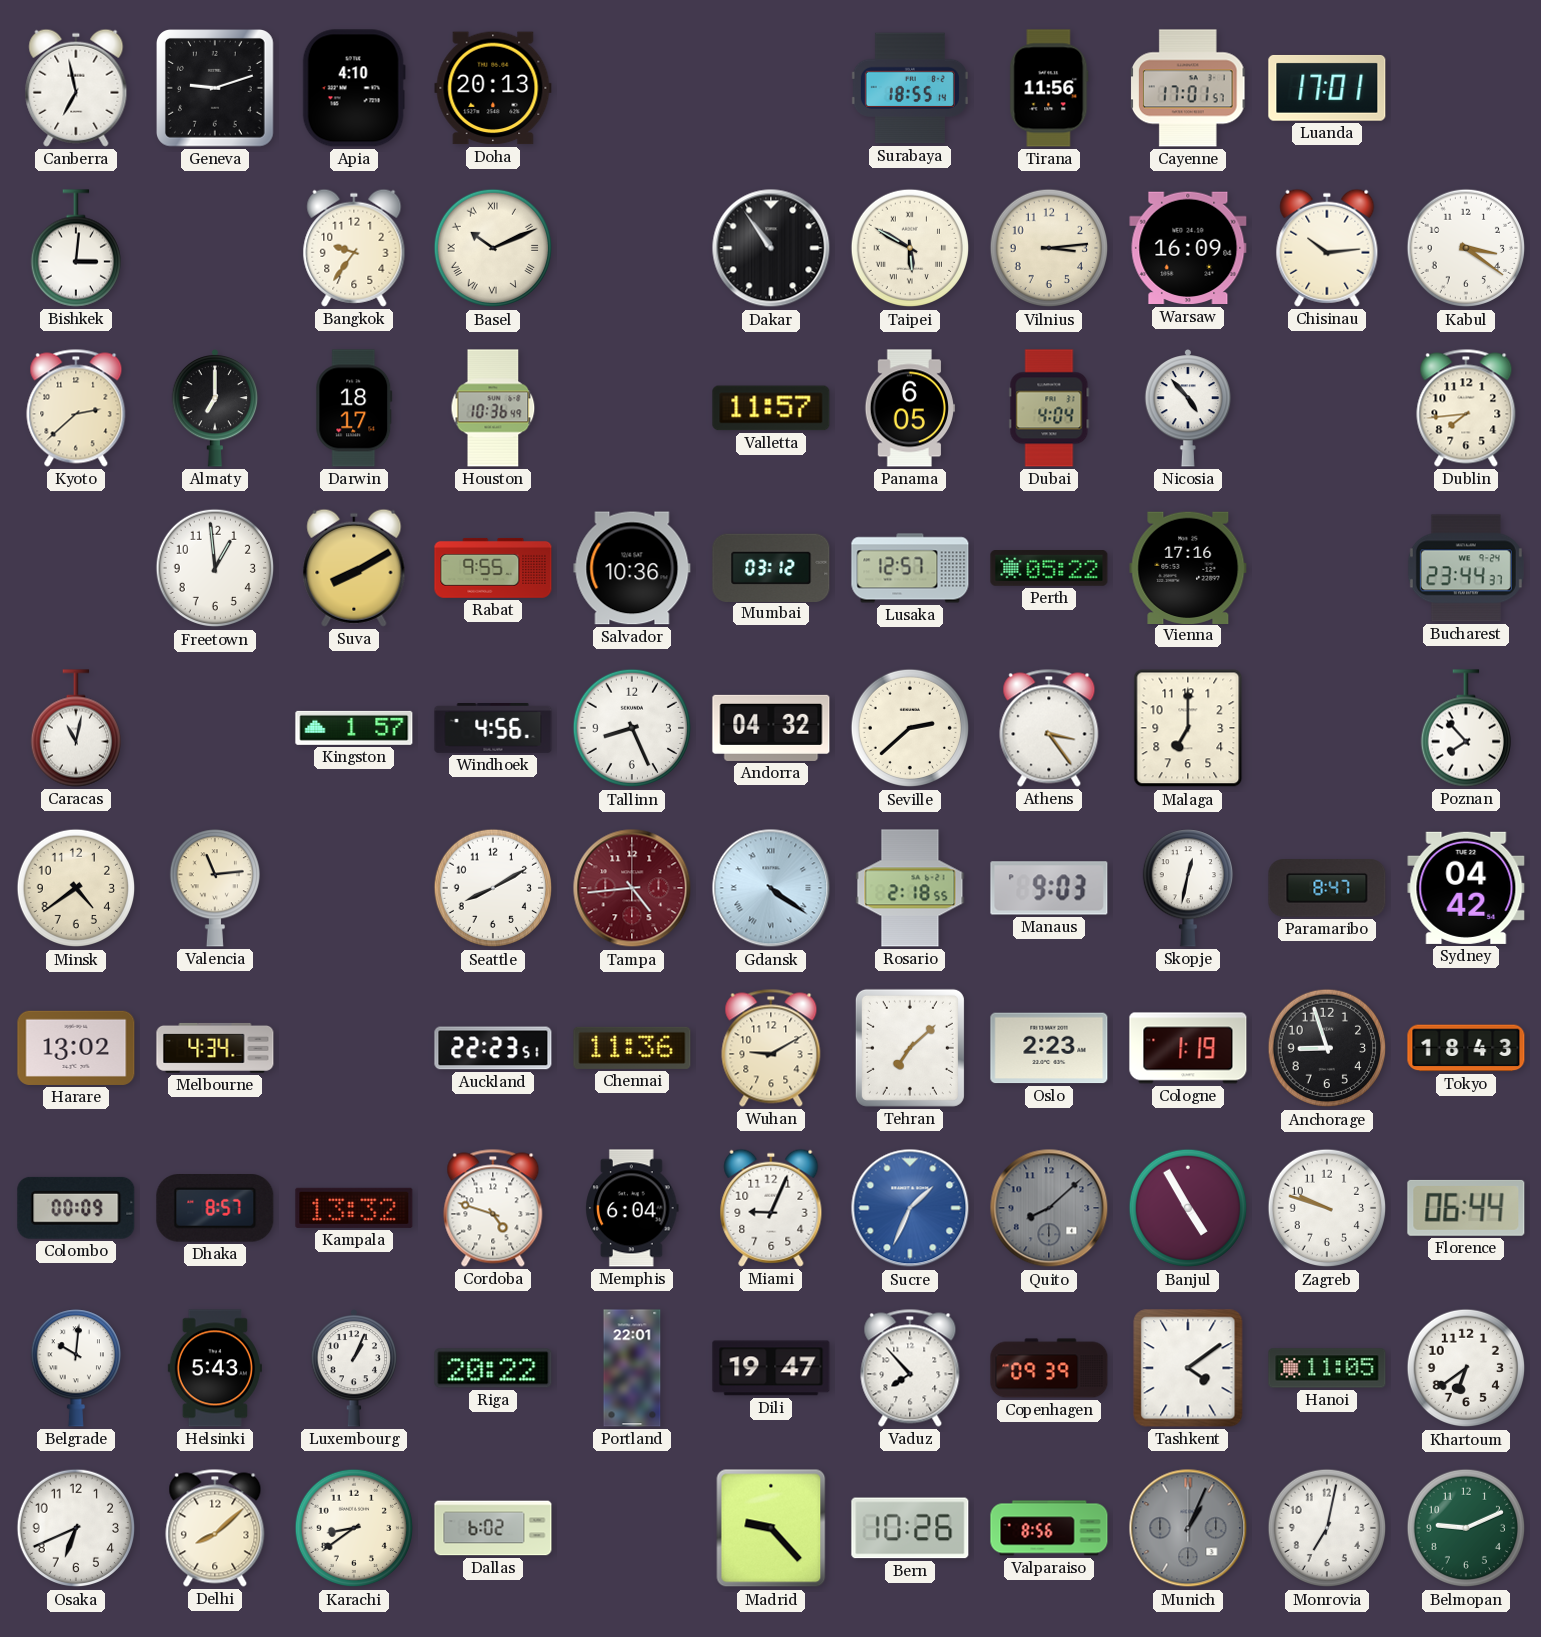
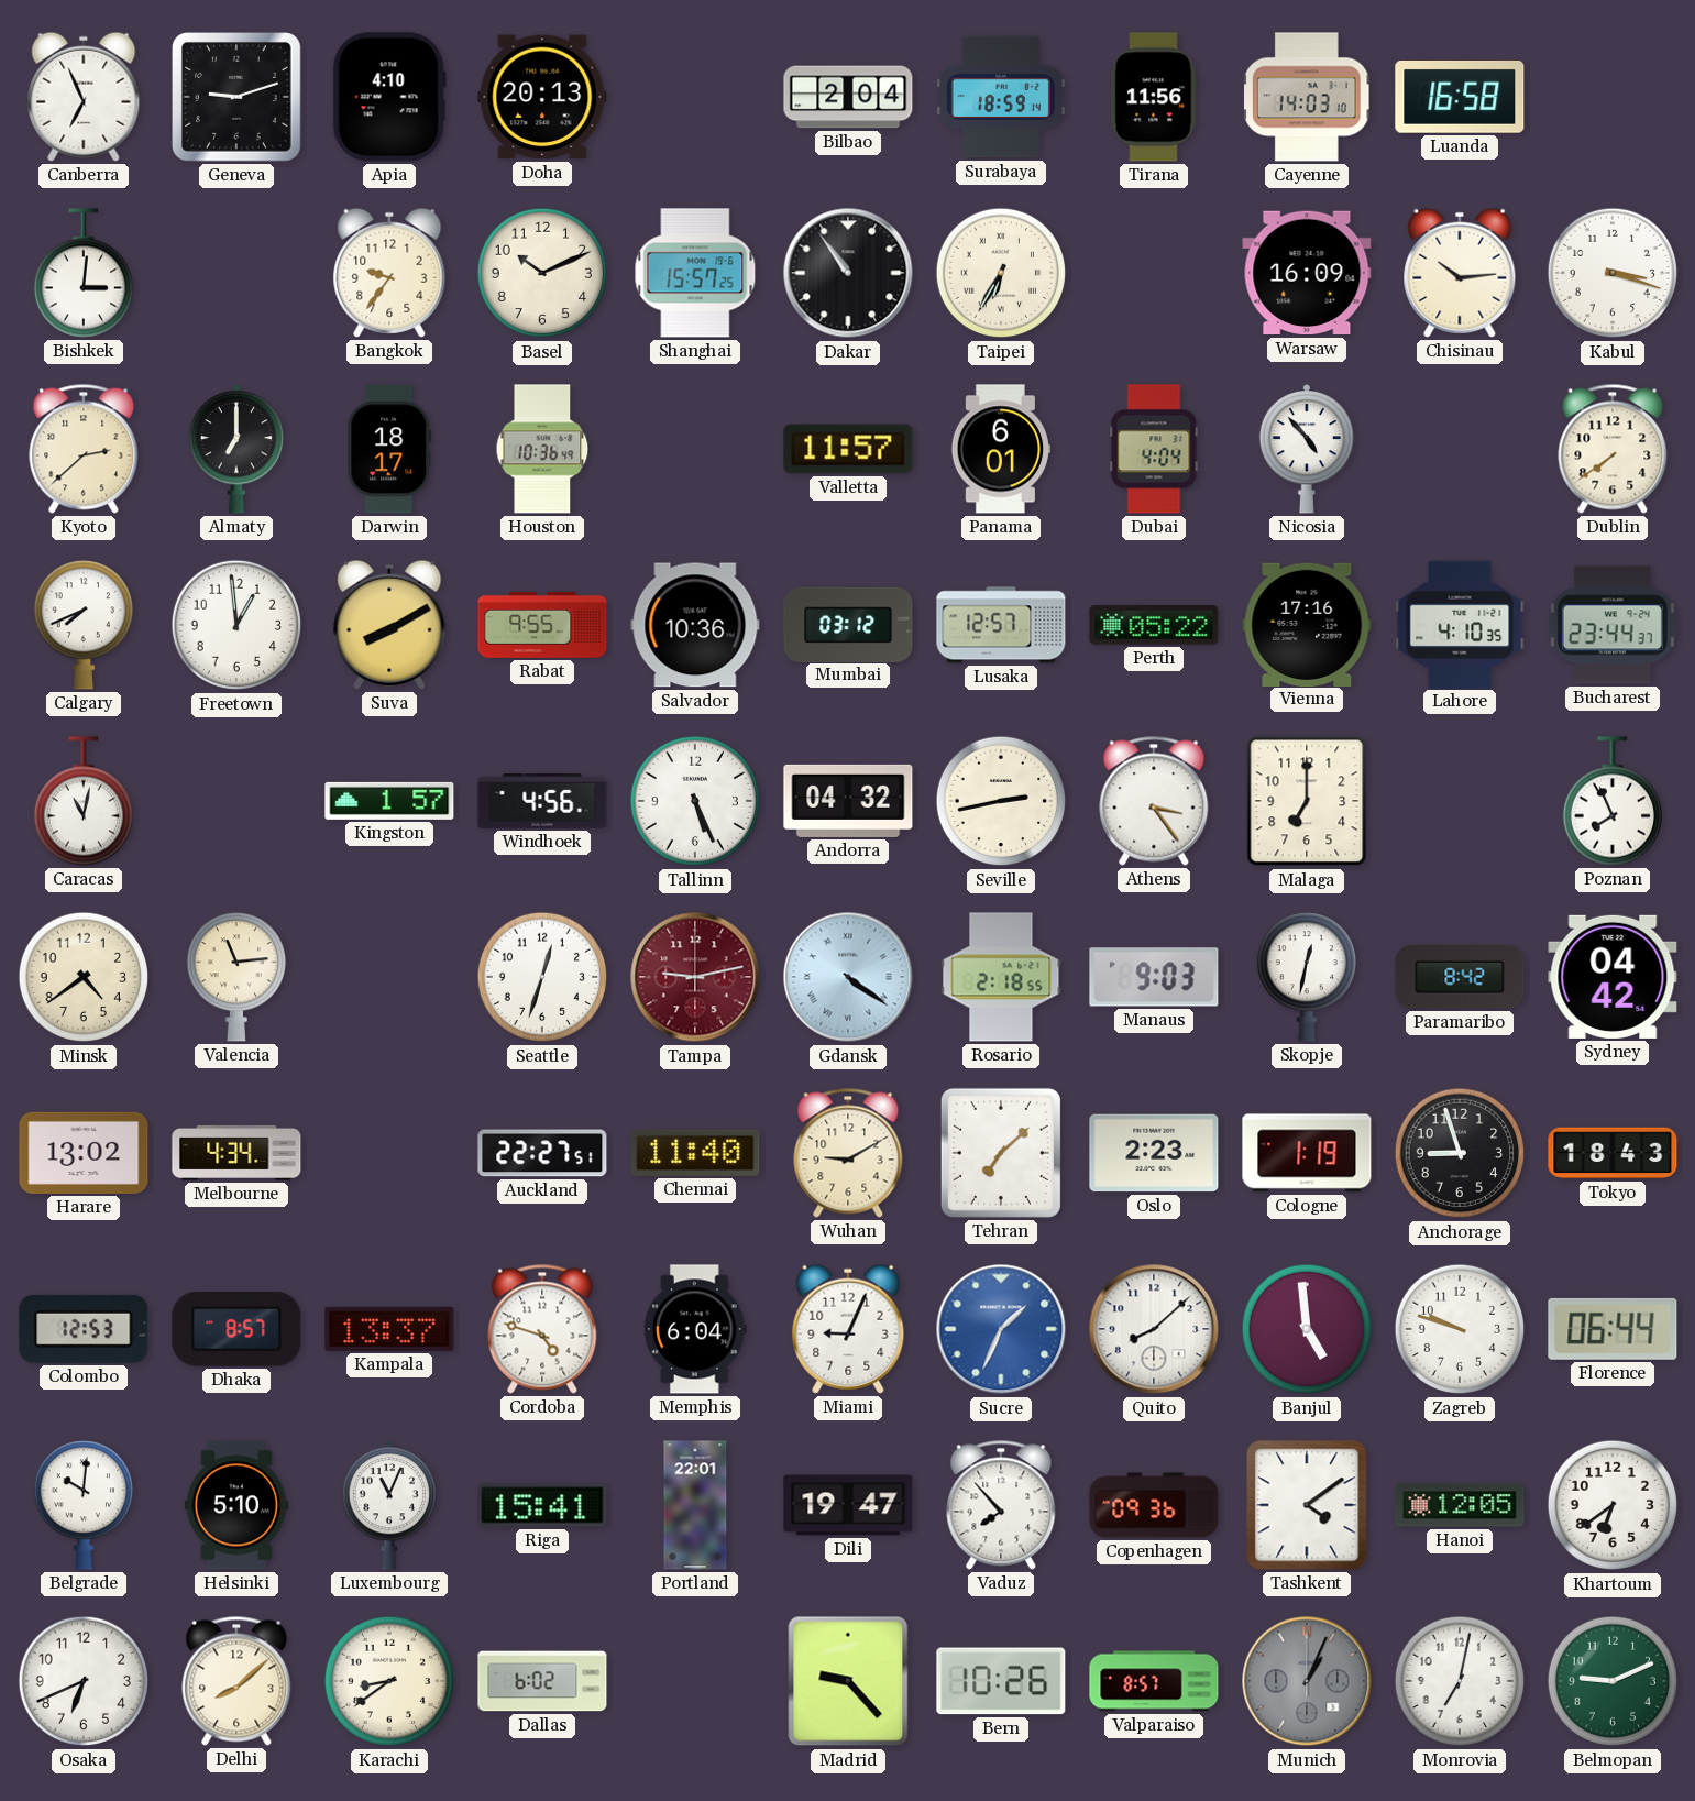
Canberra: 6:58 -> 6:56
Bilbao: none -> 2:04
Surabaya: 18:55 -> 18:59
Cayenne: 17:01 -> 14:03
Luanda: 17:01 -> 16:58
Basel numerals: Roman -> Arabic
Shanghai: none -> 15:57
Taipei: 5:50 -> 6:35
Vilnius: 3:14 -> none
Kabul: 3:21 -> 3:18
Panama: 6:05 -> 6:01
Dublin: 7:44 -> 7:39
Calgary: none -> 7:41
Lahore: none -> 4:10
Tallinn: 8:26 -> 5:26
Seville: 2:38 -> 2:43
Poznan: 7:53 -> 7:56
Seattle: 8:10 -> 12:33
Tampa: 4:44 -> 9:13
Paramaribo: 8:47 -> 8:42
Auckland: 22:23 -> 22:27
Chennai: 11:36 -> 11:40
Colombo: 00:09 -> 12:53
Kampala: 13:32 -> 13:37
Quito dial: grey -> white
Banjul: 4:55 -> 4:59
Helsinki: 5:43 -> 5:10
Luxembourg: 1:04 -> 11:04
Riga: 20:22 -> 15:41
Copenhagen: 09:39 -> 09:36
Hanoi: 11:05 -> 12:05
Valparaiso: 8:56 -> 8:57
